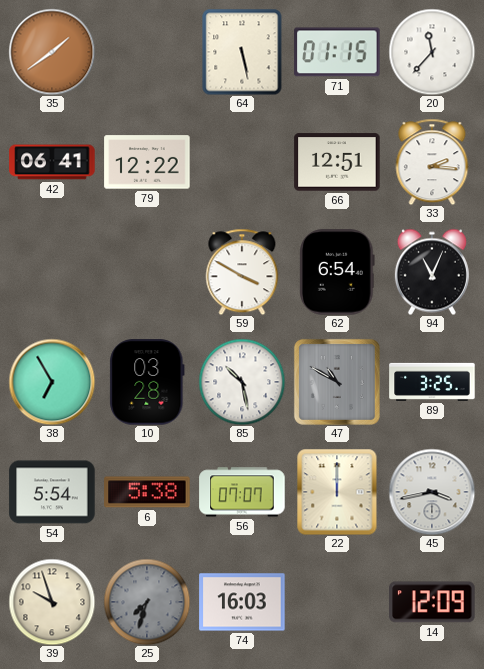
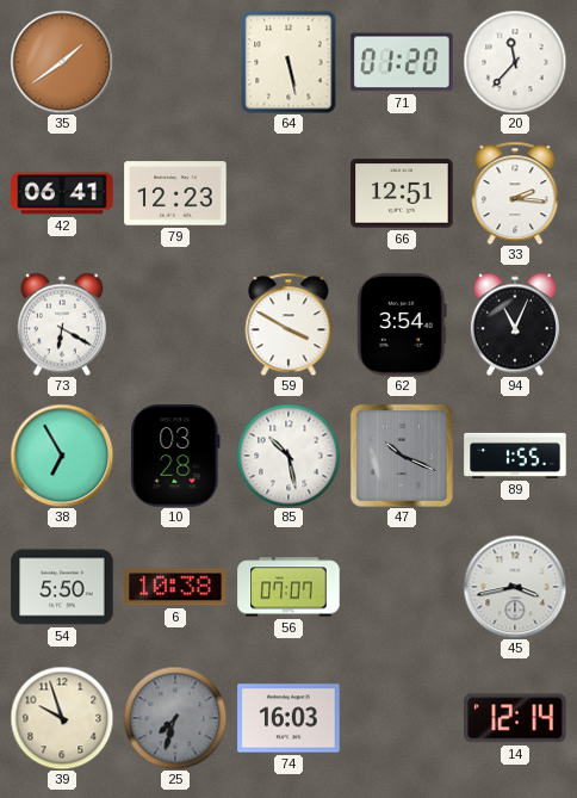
71: 01:15 -> 01:20
79: 12:22 -> 12:23
73: none -> 6:20
62: 6:54 -> 3:54
47: 10:50 -> 10:19
89: 3:25 -> 1:55
54: 5:54 -> 5:50
6: 5:38 -> 10:38
22: 12:00 -> none
14: 12:09 -> 12:14
